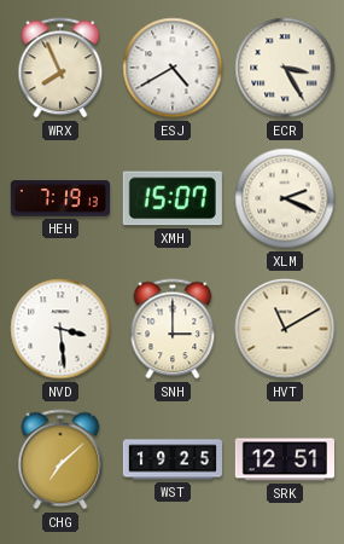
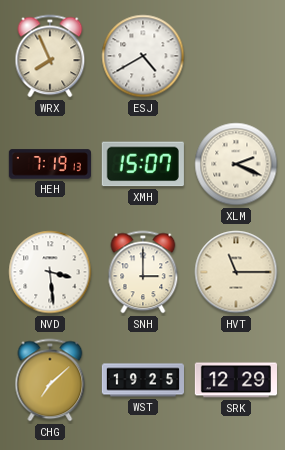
ECR: 3:25 -> none
HVT: 11:10 -> 11:15
SRK: 12:51 -> 12:29
